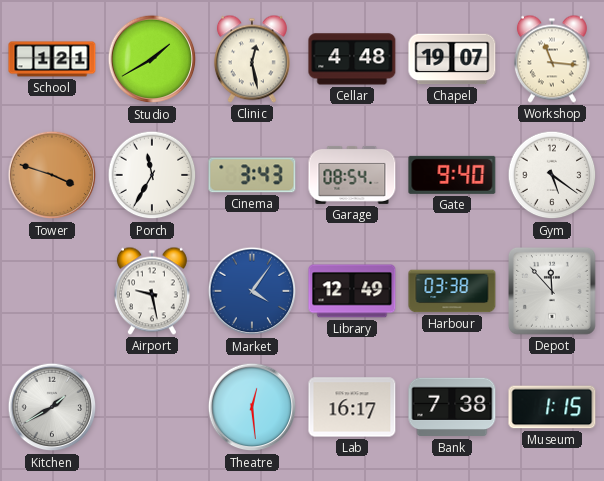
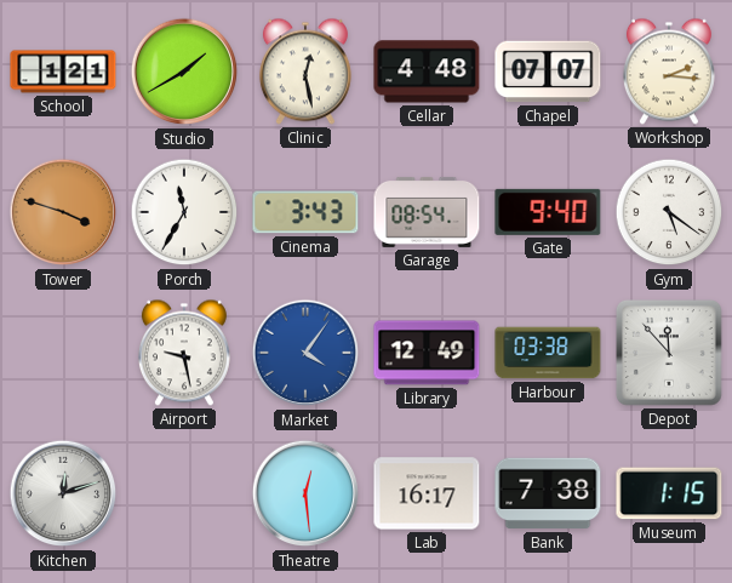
Chapel: 19:07 -> 07:07
Workshop: 11:16 -> 2:16
Kitchen: 1:40 -> 12:12
